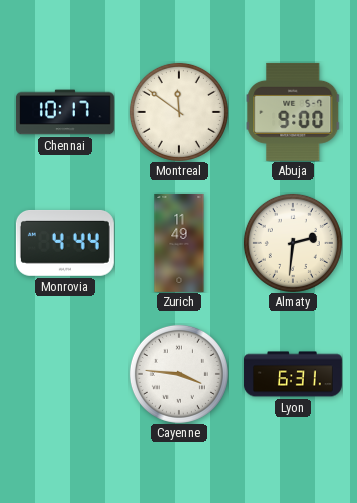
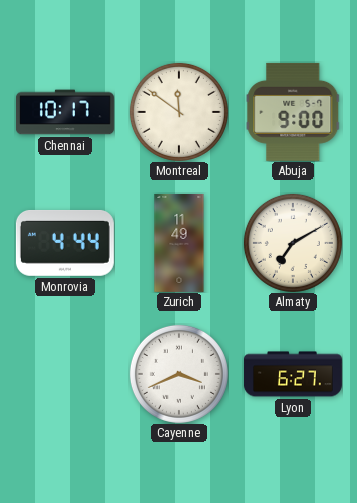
Almaty: 2:31 -> 7:10
Cayenne: 3:46 -> 3:41
Lyon: 6:31 -> 6:27
